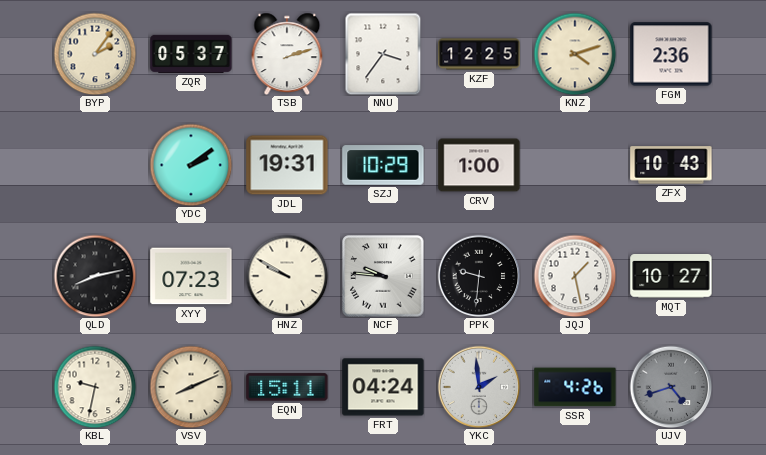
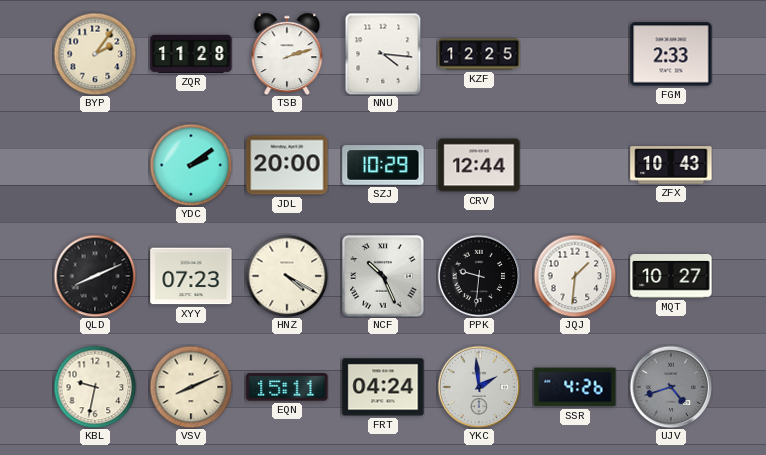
ZQR: 05:37 -> 11:28
NNU: 3:36 -> 4:16
KNZ: 4:12 -> none
FGM: 2:36 -> 2:33
JDL: 19:31 -> 20:00
CRV: 1:00 -> 12:44
QLD: 8:13 -> 8:11
HNZ: 9:50 -> 4:20
NCF: 9:46 -> 10:26
JQJ: 1:28 -> 1:31
